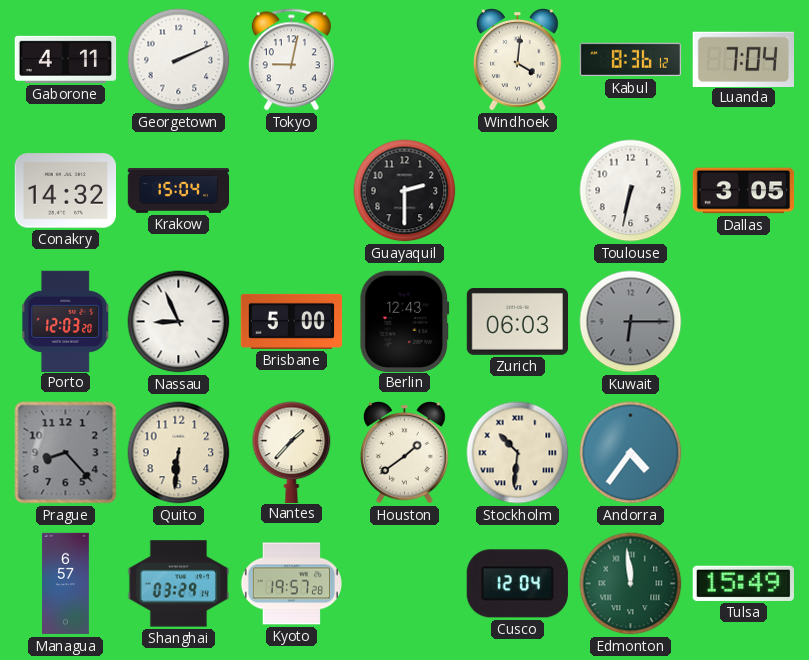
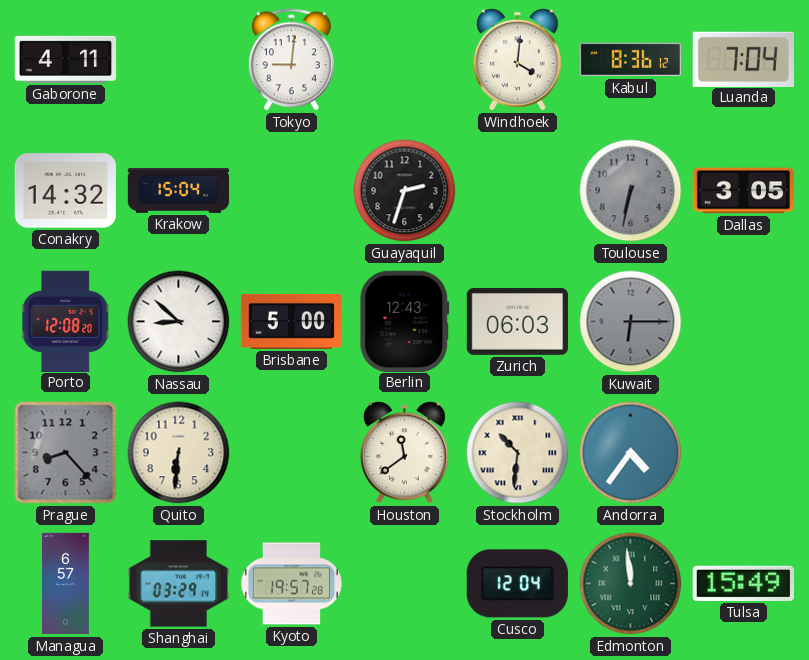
Georgetown: 2:11 -> none
Tokyo: 9:02 -> 9:01
Guayaquil: 2:30 -> 2:33
Toulouse dial: white -> grey
Porto: 12:03 -> 12:08
Nassau: 8:56 -> 8:52
Nantes: 1:37 -> none
Houston: 1:39 -> 11:39
